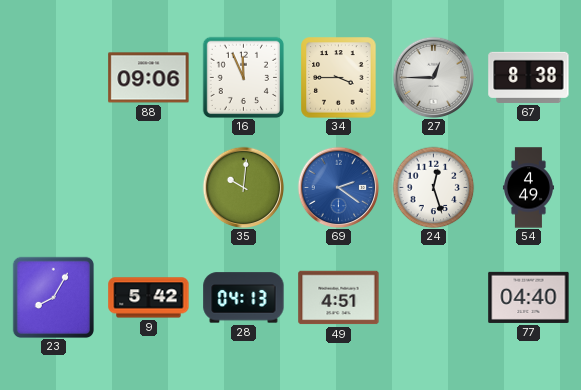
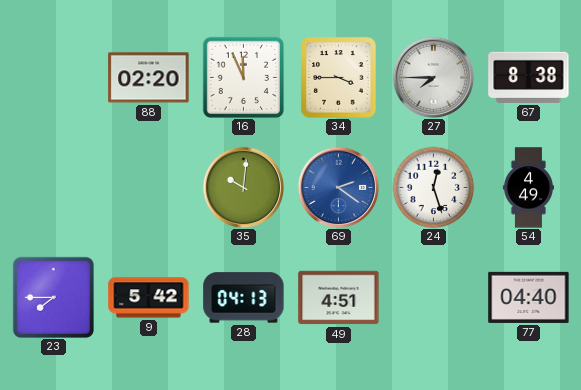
88: 09:06 -> 02:20
27: 12:45 -> 7:45
23: 8:05 -> 7:45
